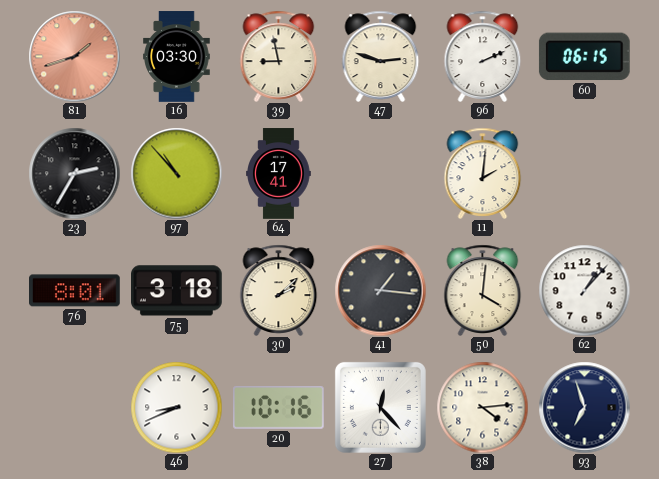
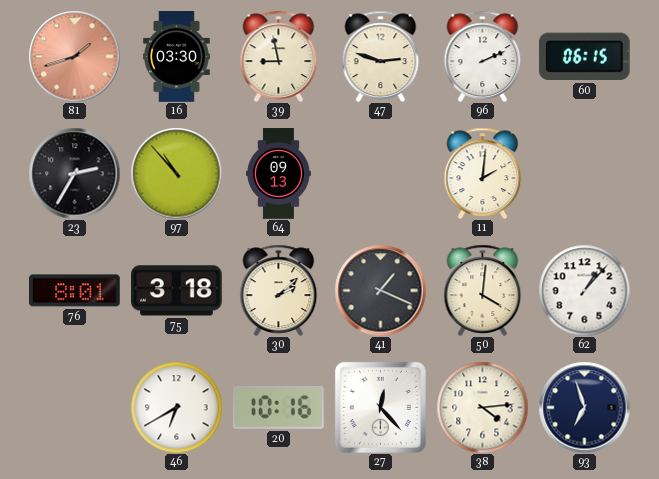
64: 17:41 -> 09:13
41: 1:16 -> 1:19
46: 8:41 -> 6:40
